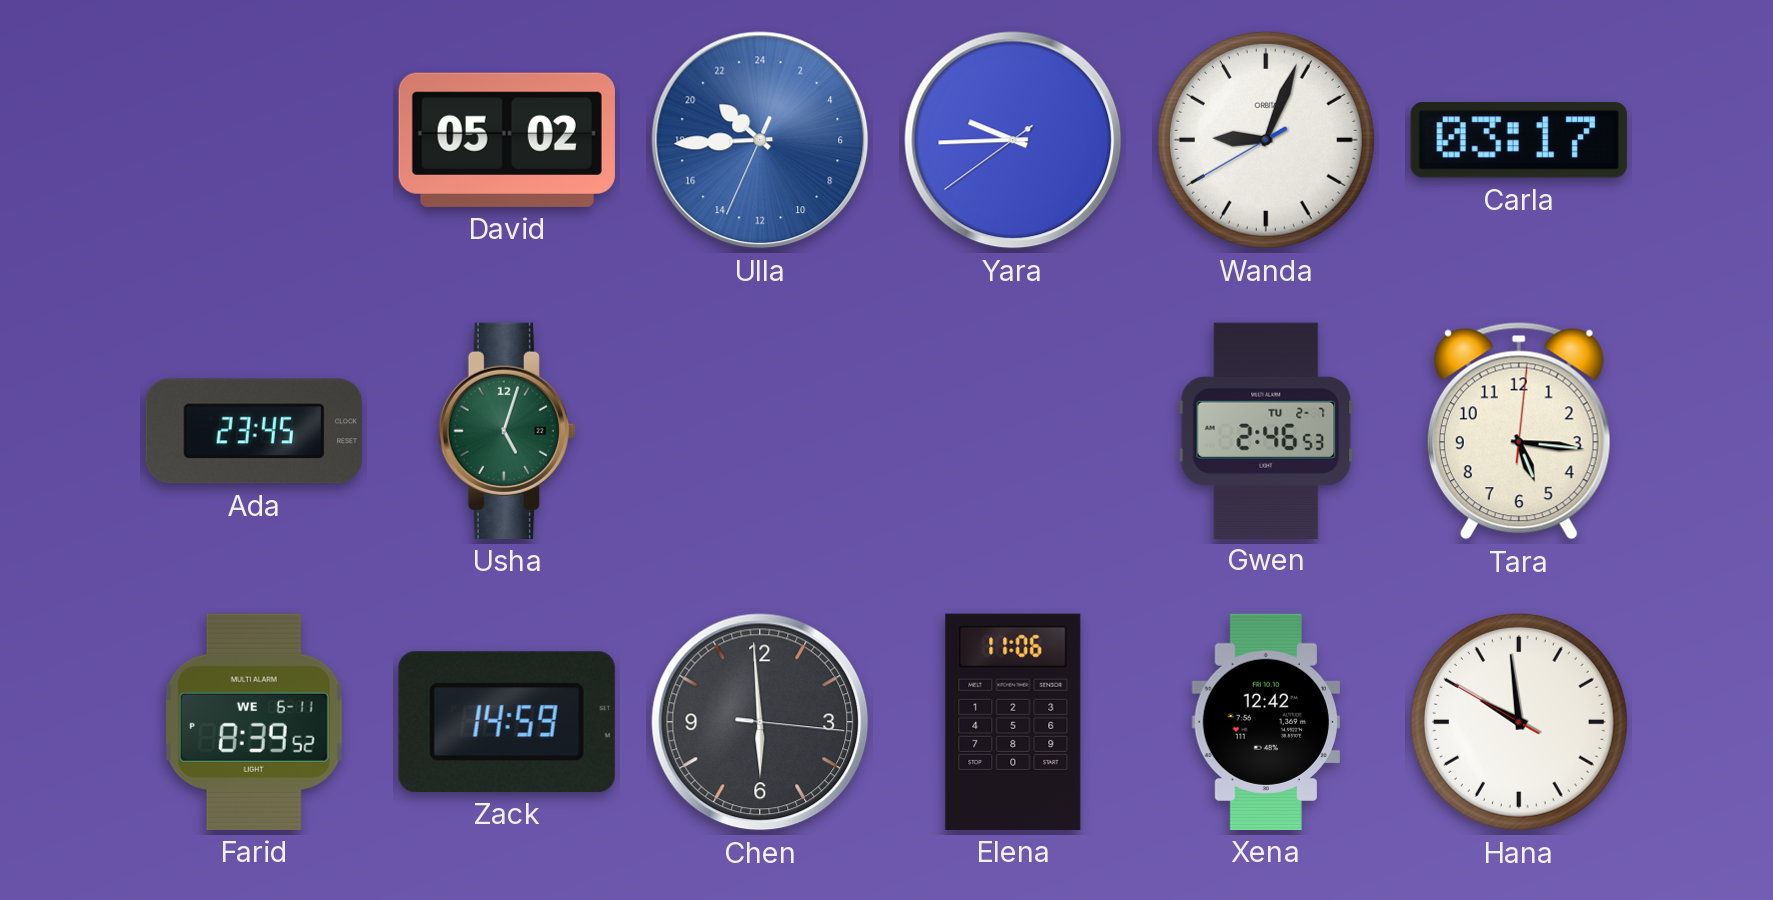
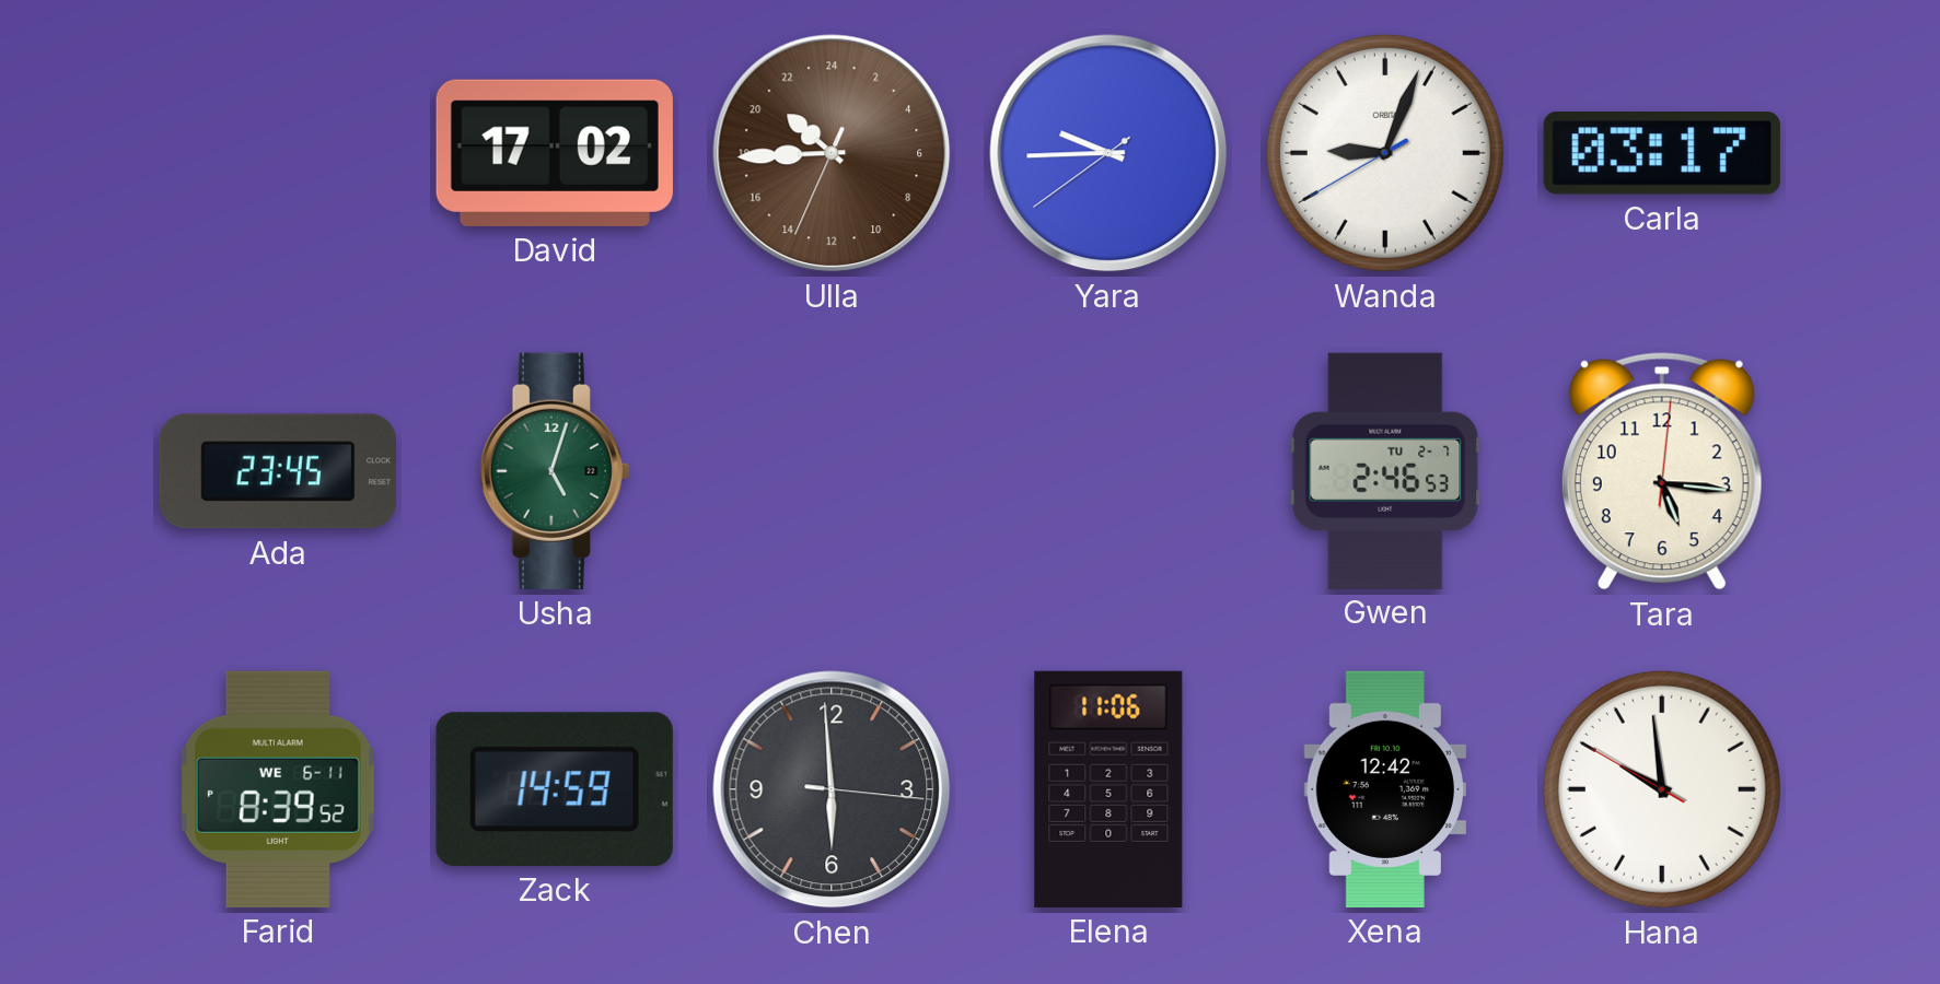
David: 05:02 -> 17:02
Ulla dial: blue -> brown
